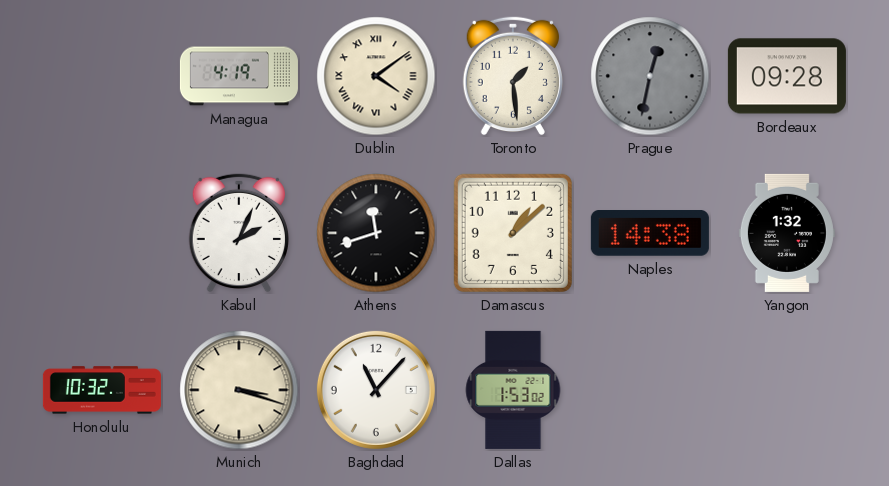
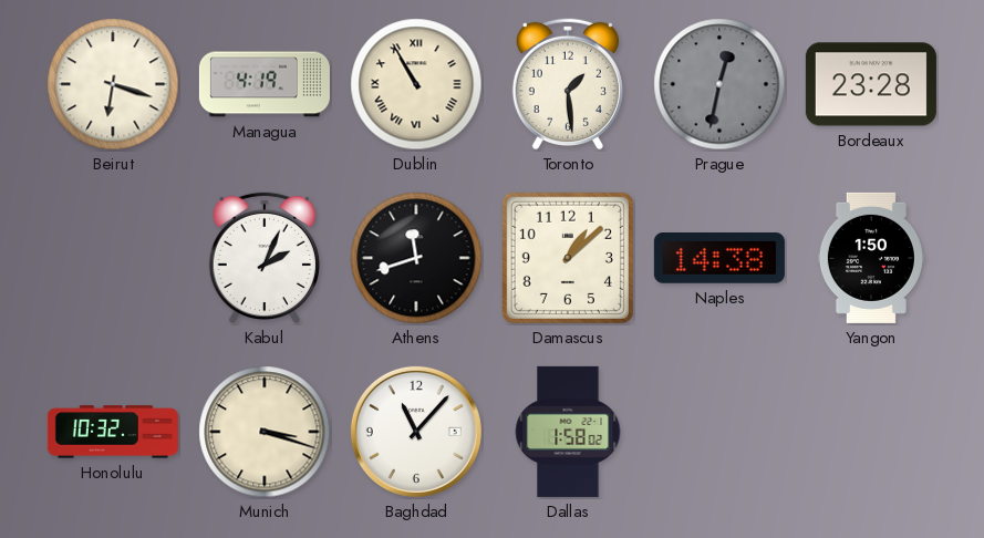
Beirut: none -> 6:18
Dublin: 4:09 -> 10:55
Bordeaux: 09:28 -> 23:28
Yangon: 1:32 -> 1:50
Dallas: 1:53 -> 1:58
